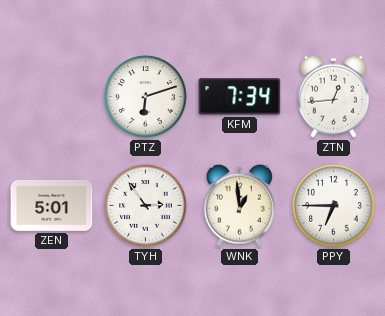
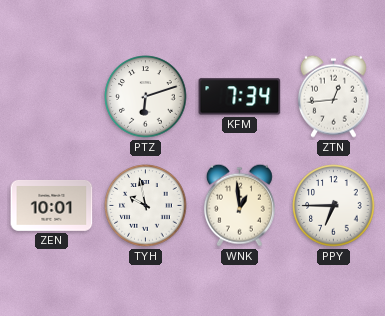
ZEN: 5:01 -> 10:01
TYH: 2:54 -> 9:58
